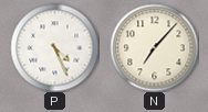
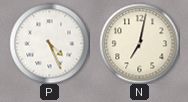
N: 7:07 -> 7:02
